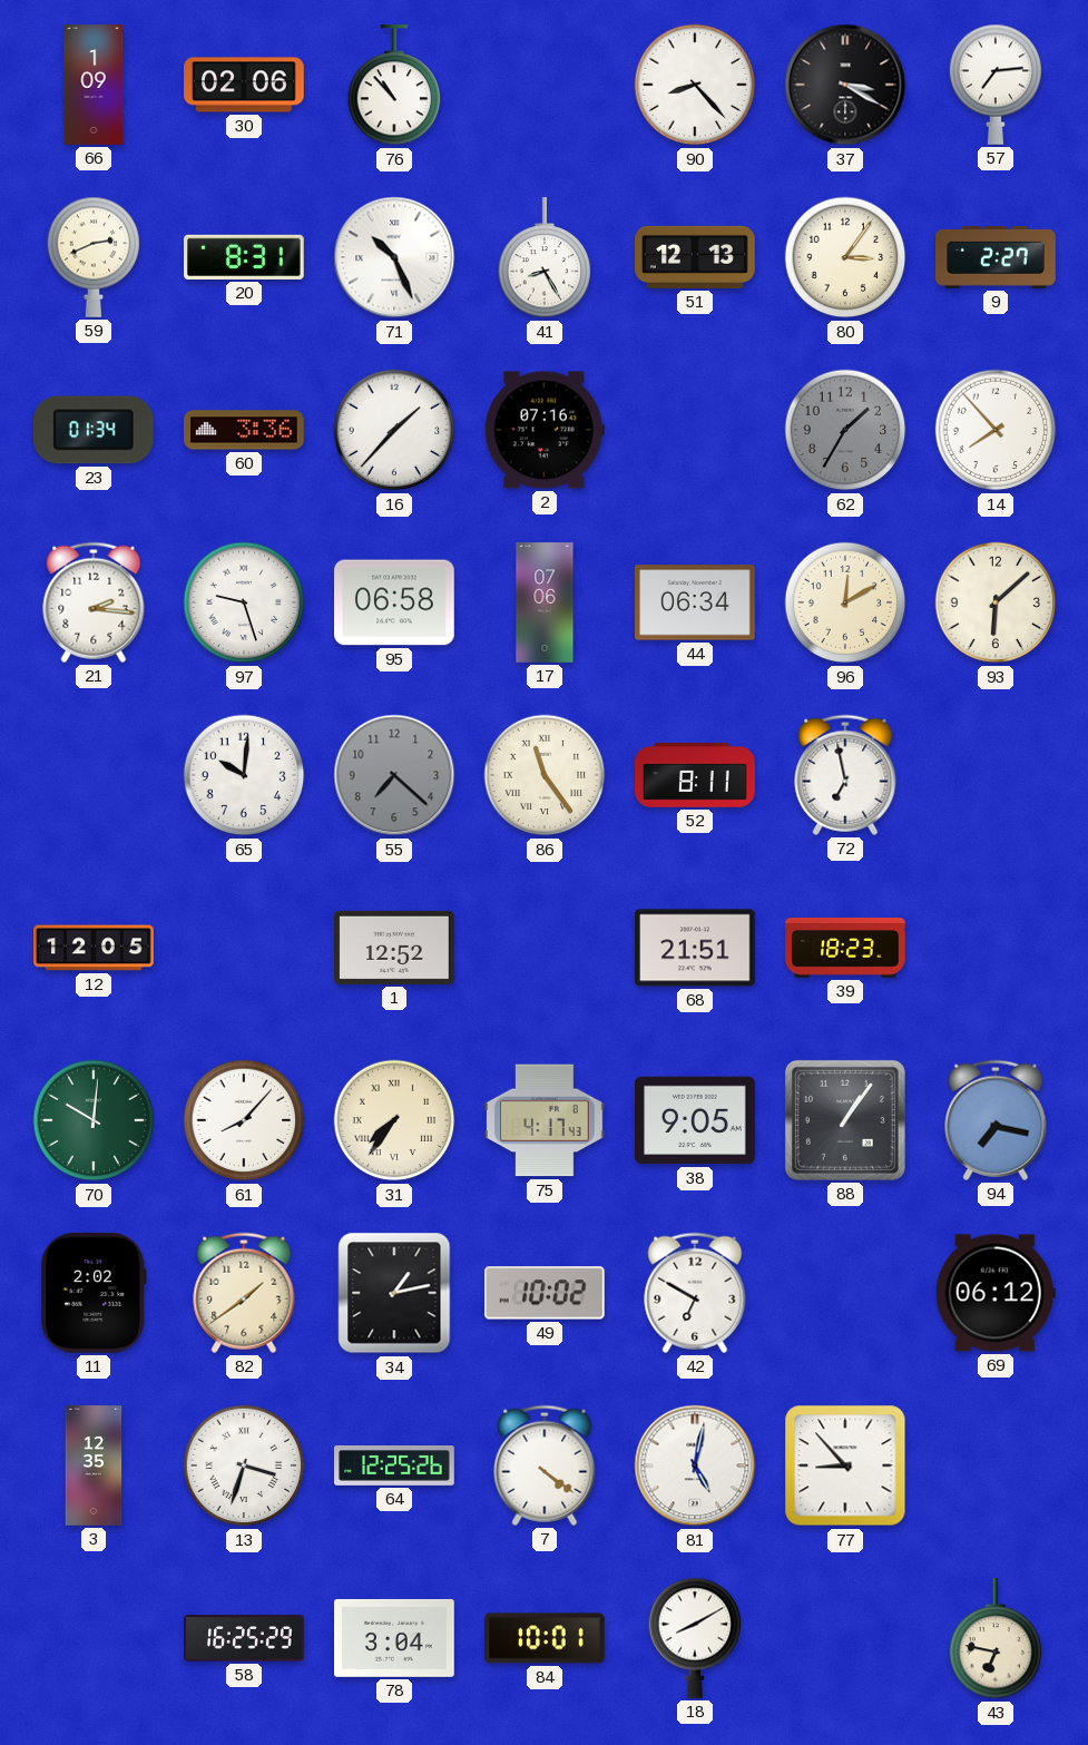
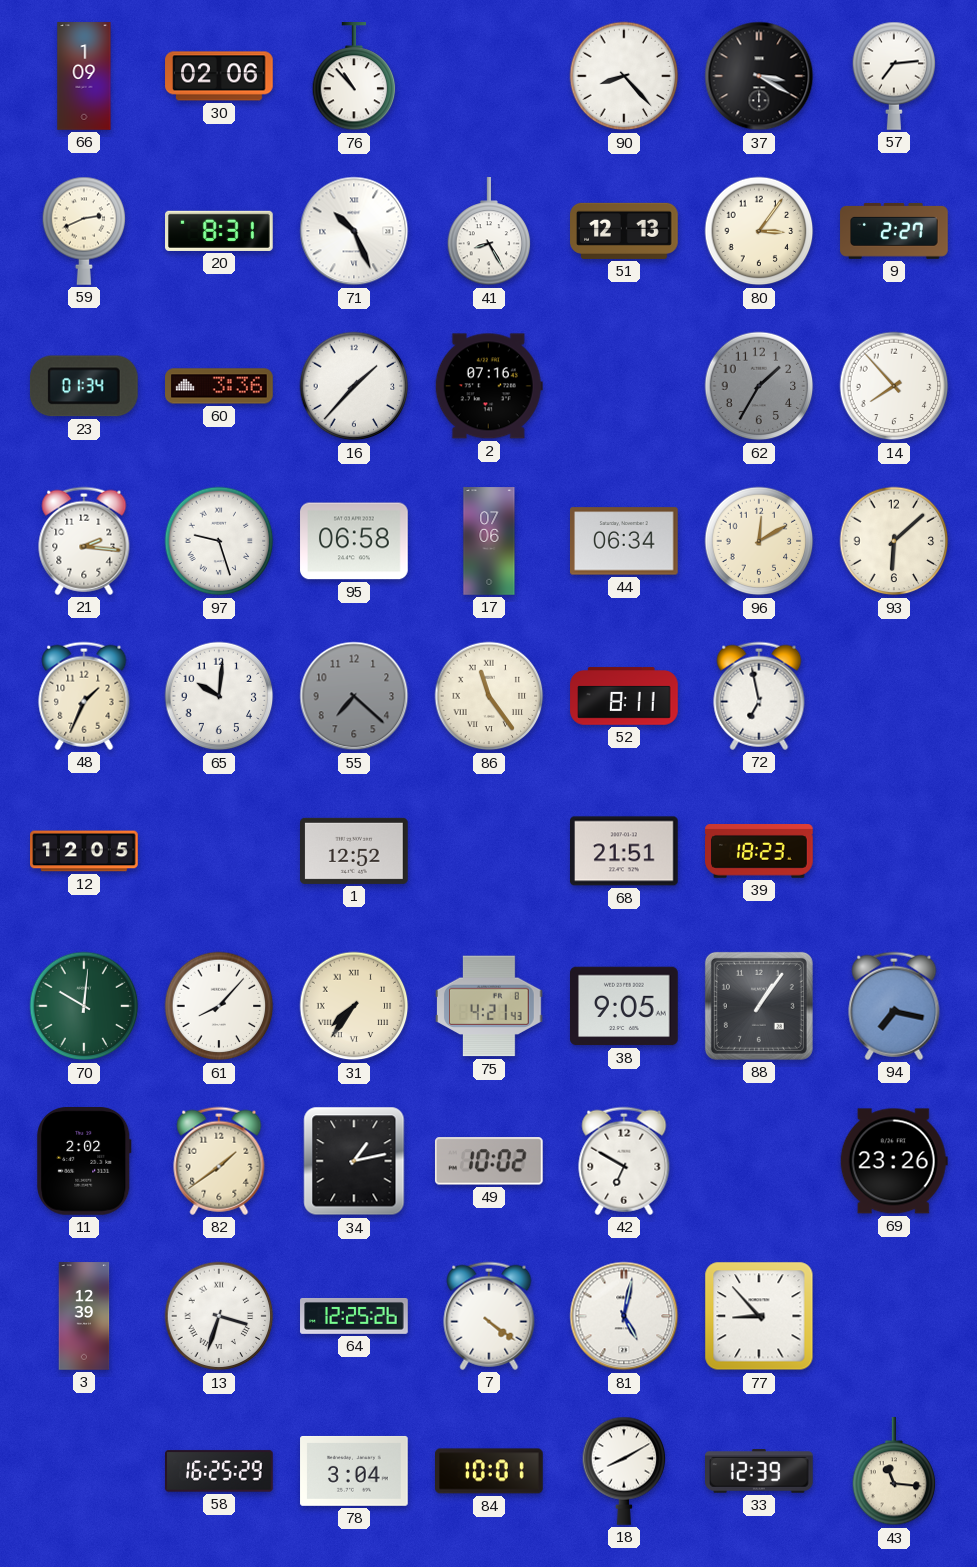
48: none -> 1:34
75: 4:17 -> 4:21
69: 06:12 -> 23:26
3: 12:35 -> 12:39
33: none -> 12:39
43: 6:47 -> 11:16
